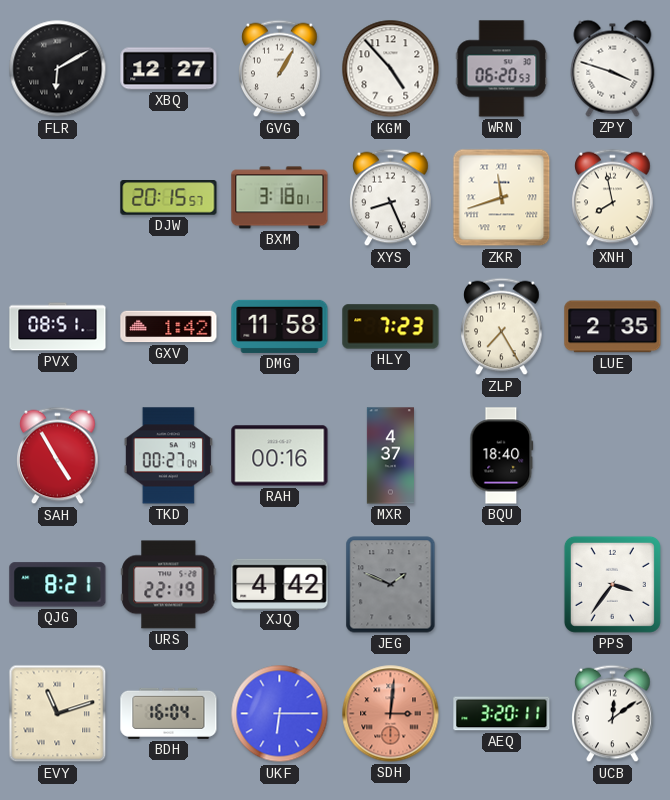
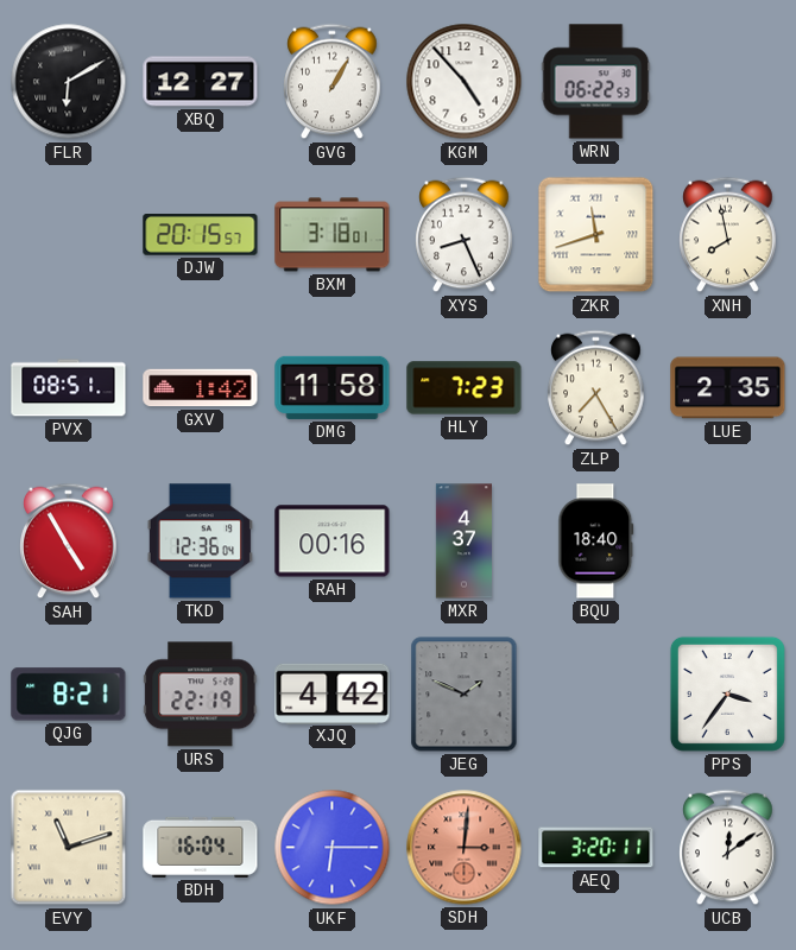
WRN: 06:20 -> 06:22
ZPY: 3:48 -> none
TKD: 00:27 -> 12:36
